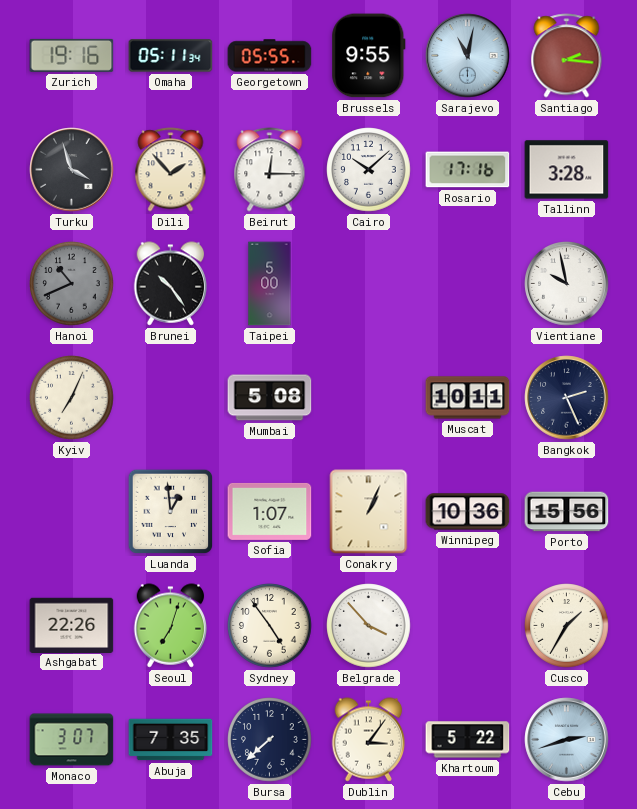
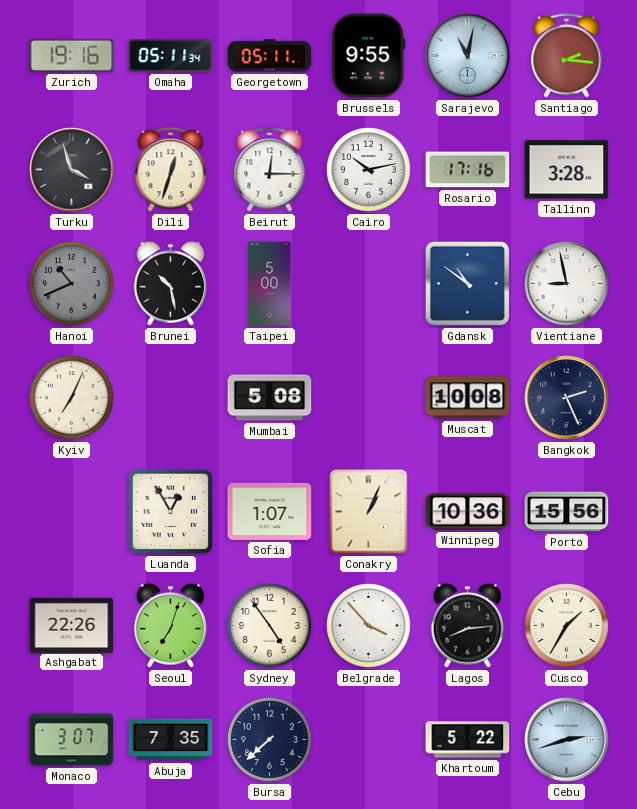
Georgetown: 05:55 -> 05:11
Dili: 1:53 -> 12:33
Cairo: 10:08 -> 10:13
Brunei: 10:24 -> 10:28
Gdansk: none -> 10:51
Vientiane: 9:58 -> 8:58
Muscat: 10:11 -> 10:08
Luanda: 12:59 -> 12:55
Lagos: none -> 8:14
Dublin: 3:06 -> none
